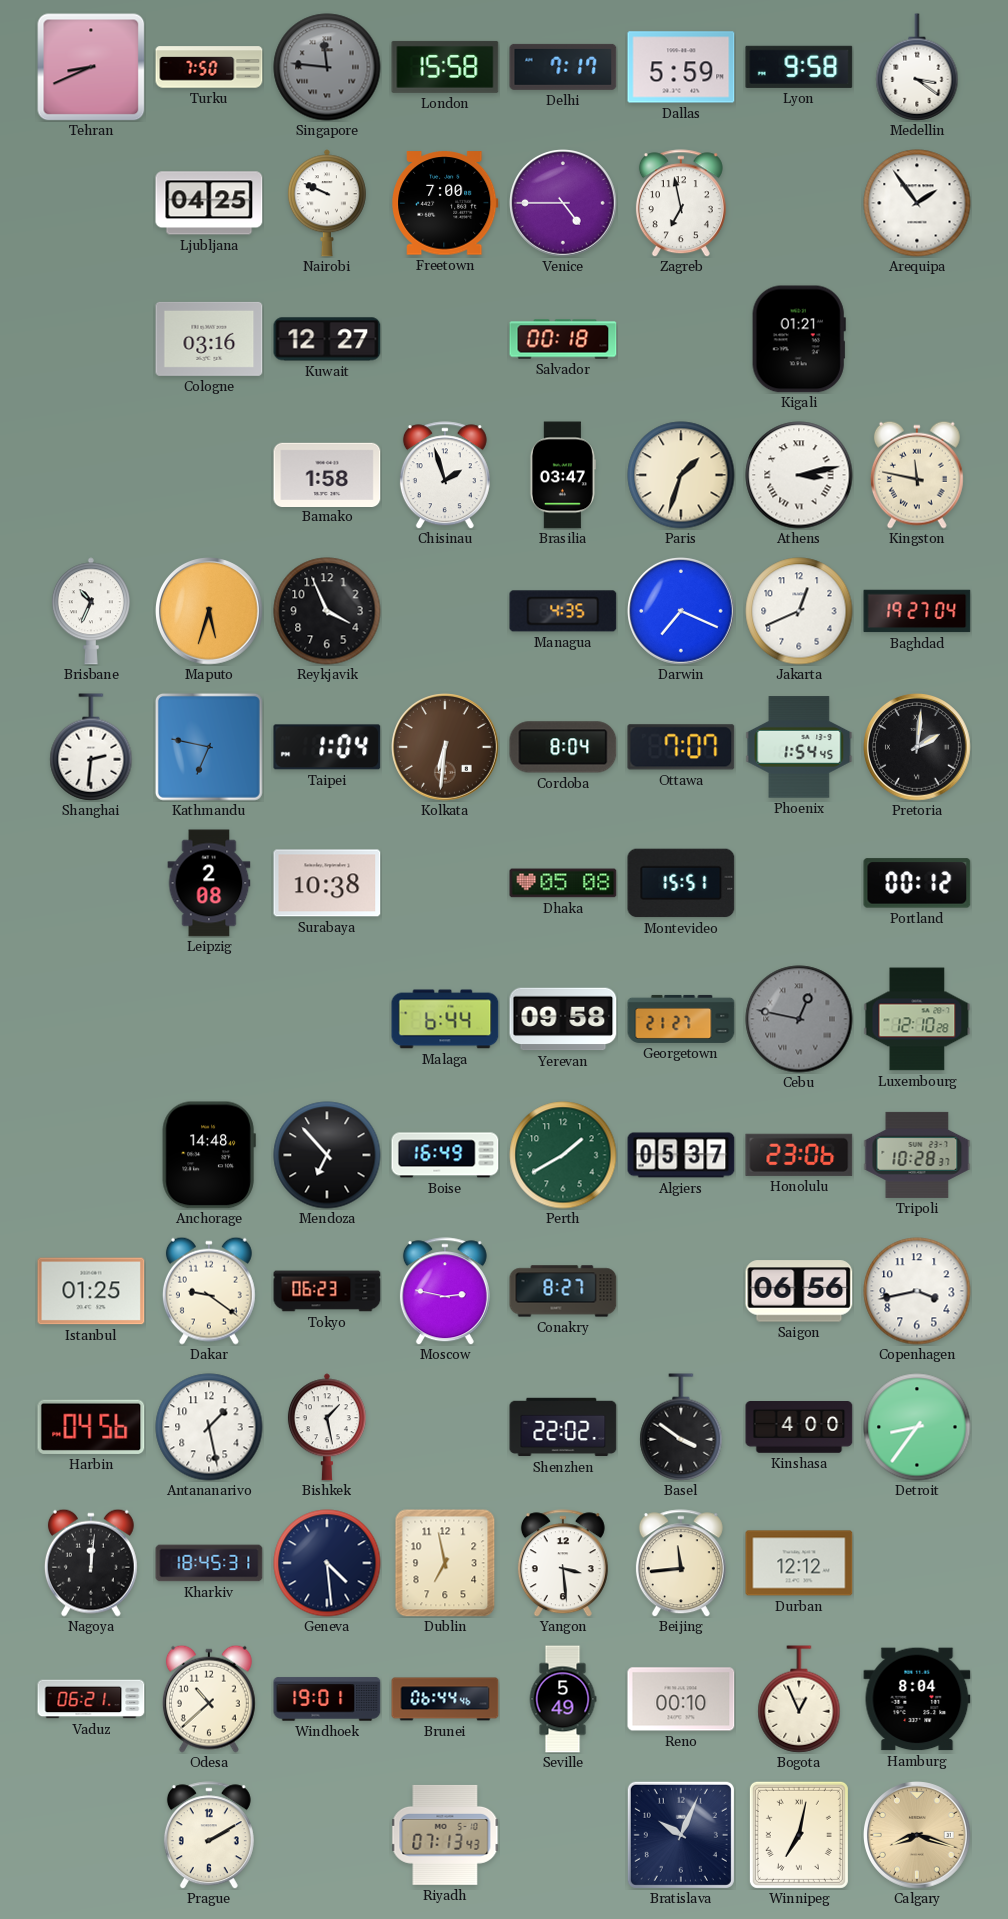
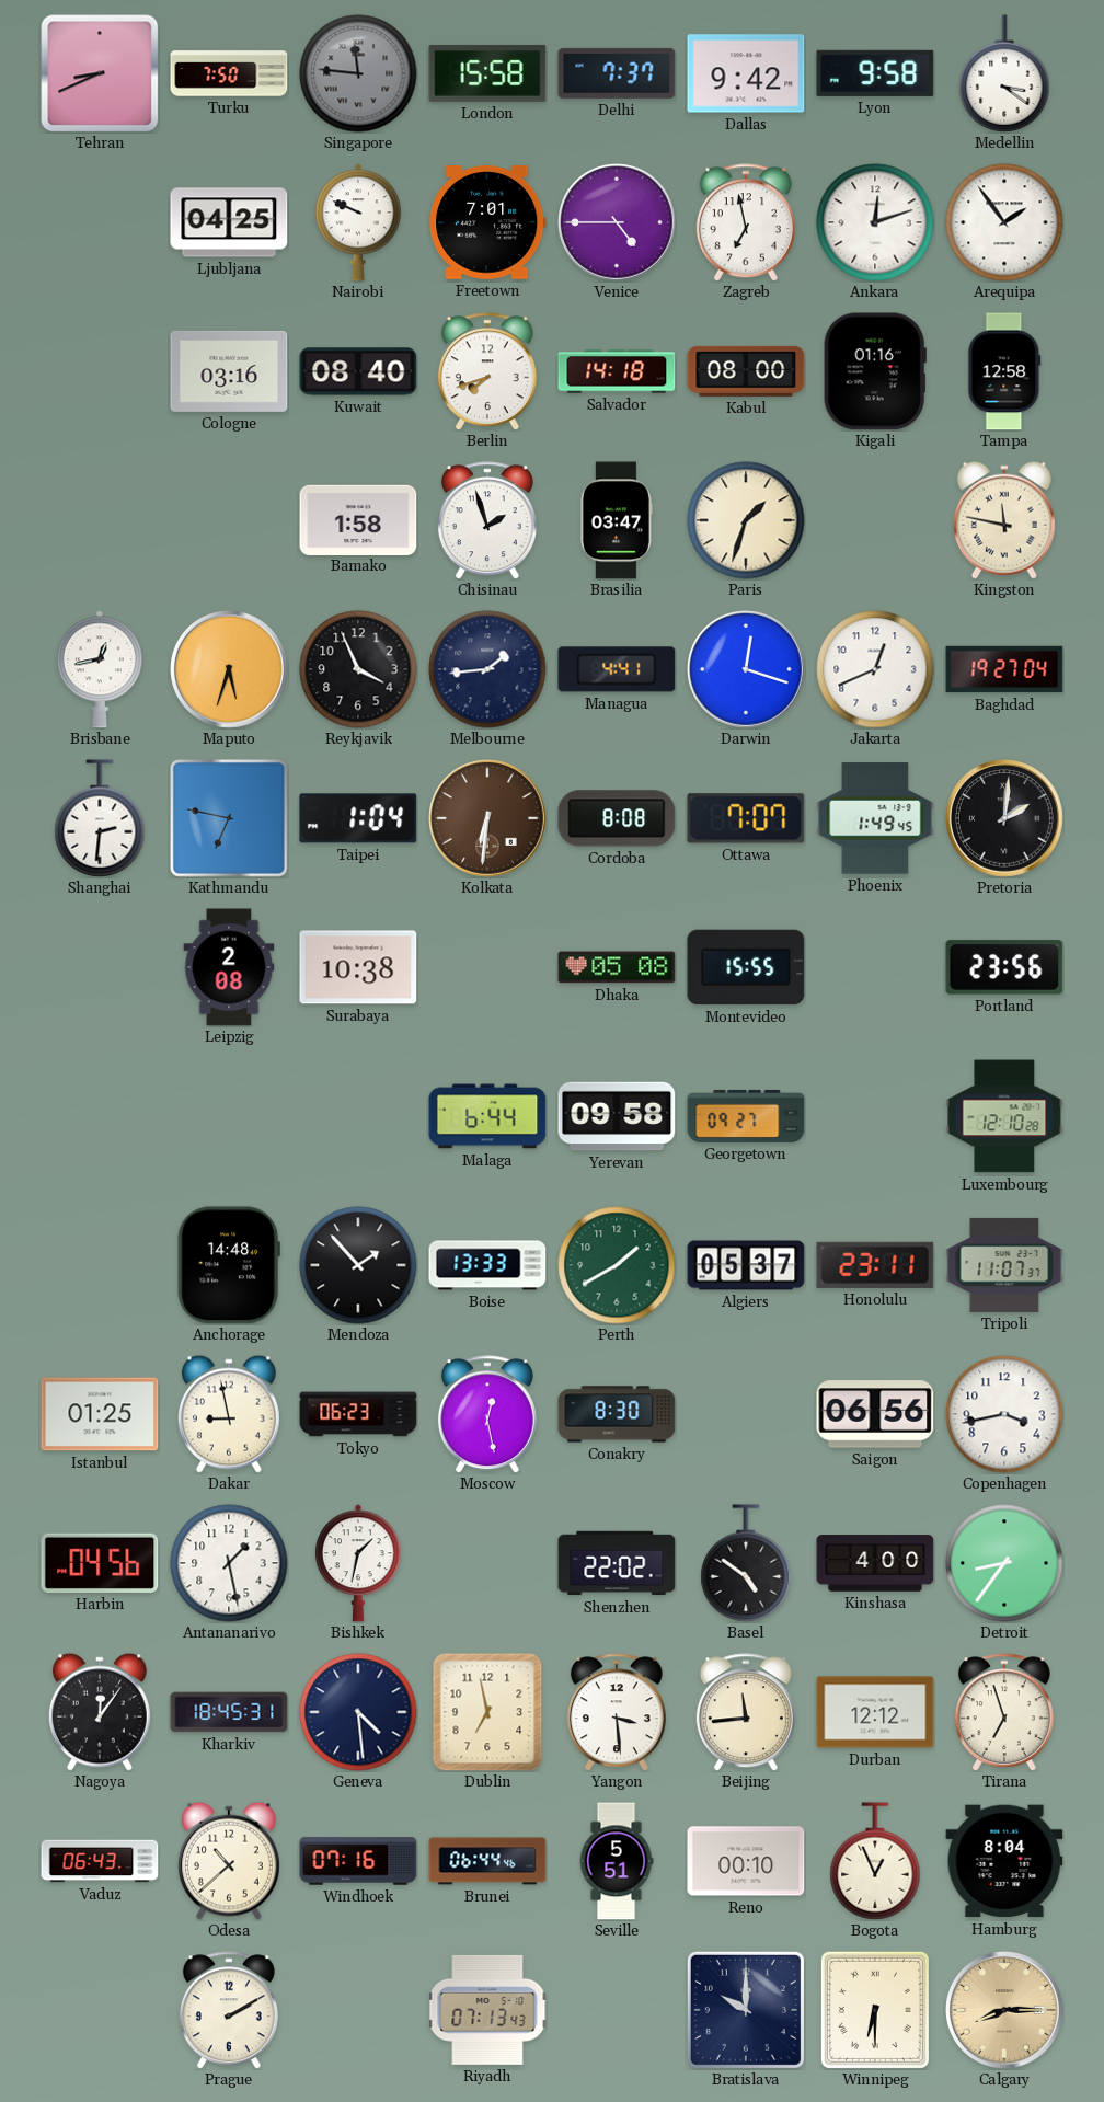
Delhi: 7:17 -> 7:37
Dallas: 5:59 -> 9:42
Freetown: 7:00 -> 7:01
Ankara: none -> 12:12
Kuwait: 12:27 -> 08:40
Berlin: none -> 7:42
Salvador: 00:18 -> 14:18
Kabul: none -> 08:00
Kigali: 01:21 -> 01:16
Tampa: none -> 12:58
Athens: 3:13 -> none
Brisbane: 10:34 -> 12:43
Melbourne: none -> 1:44
Managua: 4:35 -> 4:41
Darwin: 7:19 -> 12:18
Cordoba: 8:04 -> 8:08
Phoenix: 1:54 -> 1:49
Montevideo: 15:51 -> 15:55
Portland: 00:12 -> 23:56
Georgetown: 21:27 -> 09:27
Cebu: 12:47 -> none
Mendoza: 6:53 -> 1:53
Boise: 16:49 -> 13:33
Honolulu: 23:06 -> 23:11
Tripoli: 10:28 -> 11:07
Dakar: 9:21 -> 8:58
Moscow: 2:47 -> 12:28
Conakry: 8:27 -> 8:30
Bishkek: 1:28 -> 1:32
Basel: 3:51 -> 4:51
Nagoya: 12:01 -> 12:06
Tirana: none -> 6:57
Vaduz: 06:21 -> 06:43
Windhoek: 19:01 -> 07:16
Seville: 5:49 -> 5:51
Bratislava: 10:04 -> 10:00
Winnipeg: 7:02 -> 6:30
Calgary: 8:18 -> 8:15
